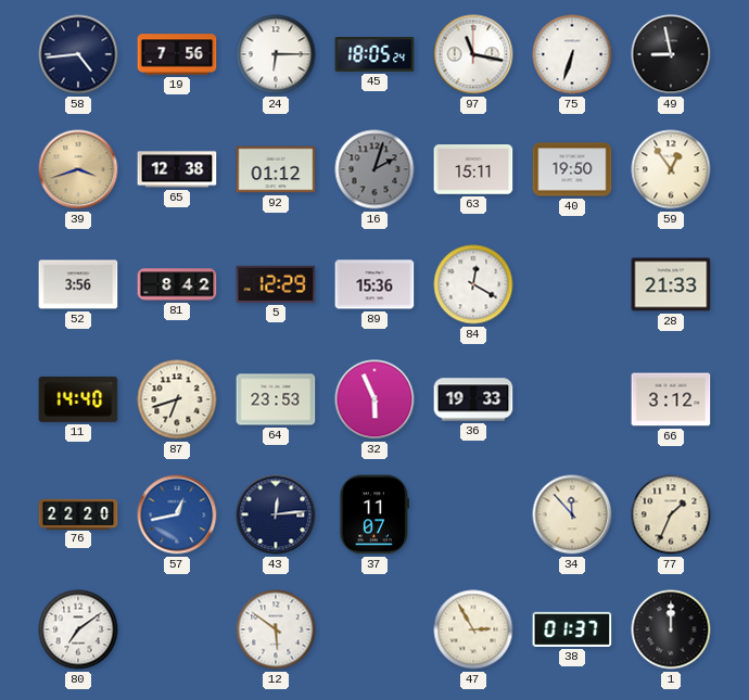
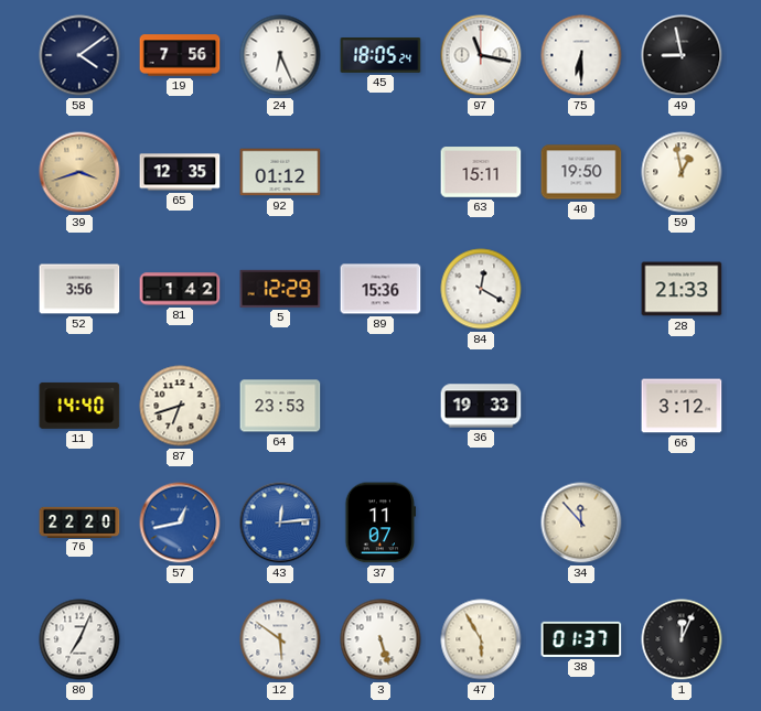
58: 4:44 -> 4:09
24: 6:15 -> 6:26
75: 6:33 -> 6:30
65: 12:38 -> 12:35
16: 2:03 -> none
59: 12:54 -> 12:58
81: 8:42 -> 1:42
32: 5:56 -> none
43 dial: navy -> blue
77: 1:34 -> none
80: 7:09 -> 7:04
3: none -> 5:27
47: 2:55 -> 5:55
1: 12:00 -> 12:04
